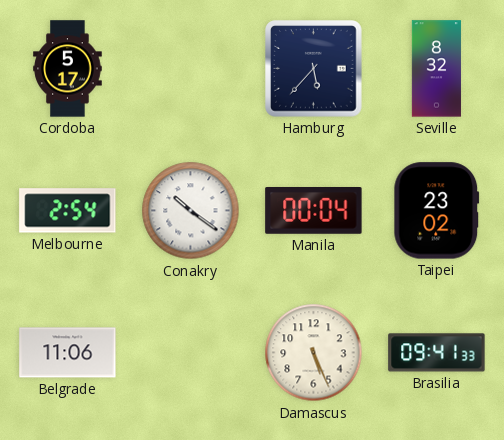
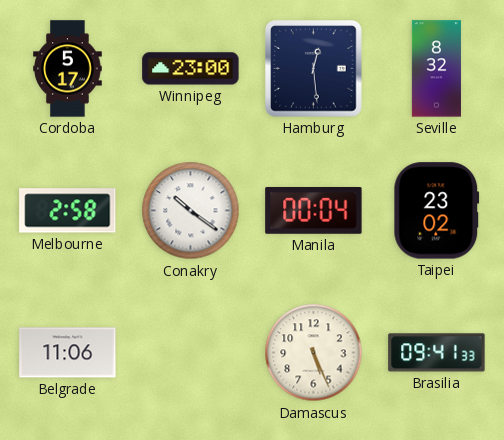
Winnipeg: none -> 23:00
Hamburg: 5:37 -> 12:29
Melbourne: 2:54 -> 2:58
